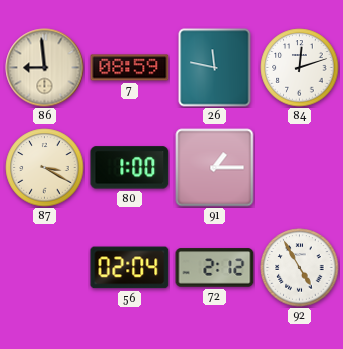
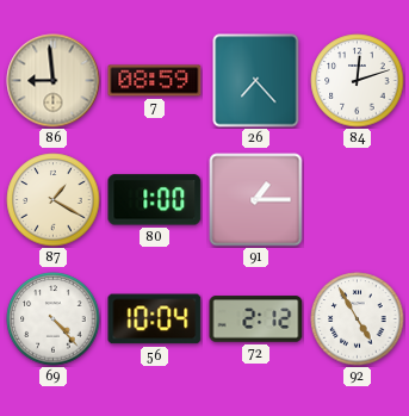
26: 11:47 -> 7:23
87: 3:20 -> 1:20
69: none -> 4:23
56: 02:04 -> 10:04
